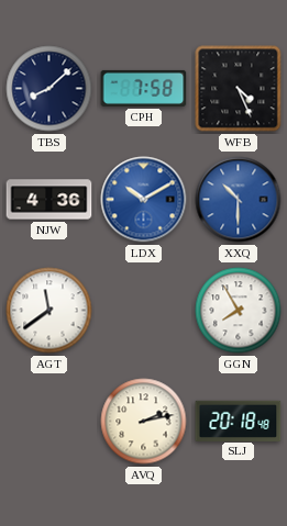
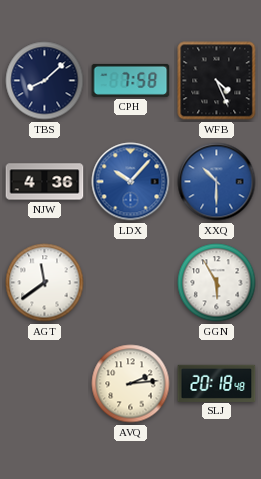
LDX: 10:10 -> 10:07
GGN: 7:55 -> 5:55
AVQ: 2:13 -> 2:14
